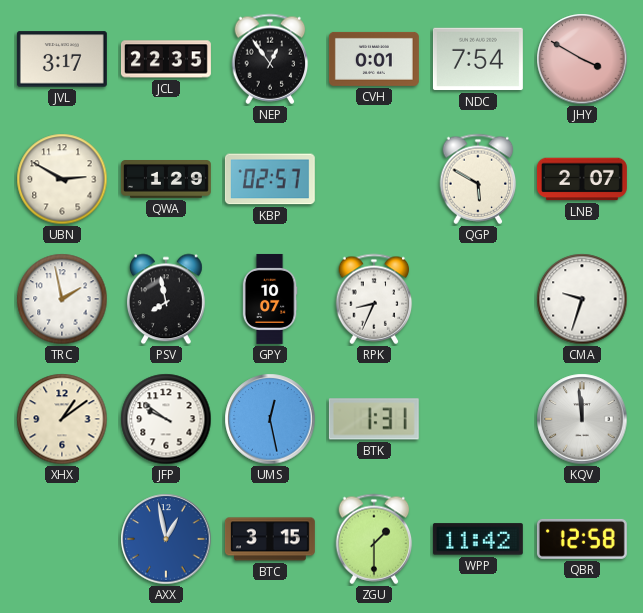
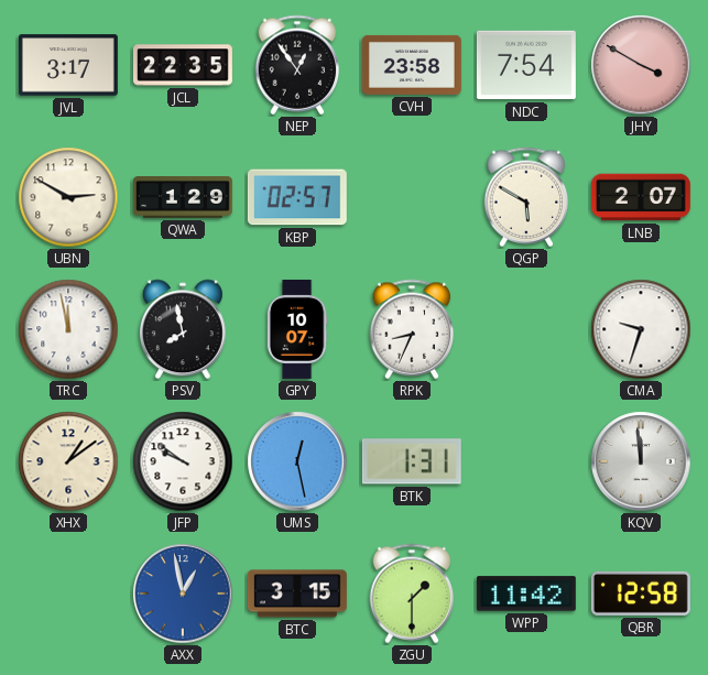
CVH: 0:01 -> 23:58
TRC: 1:58 -> 11:58
